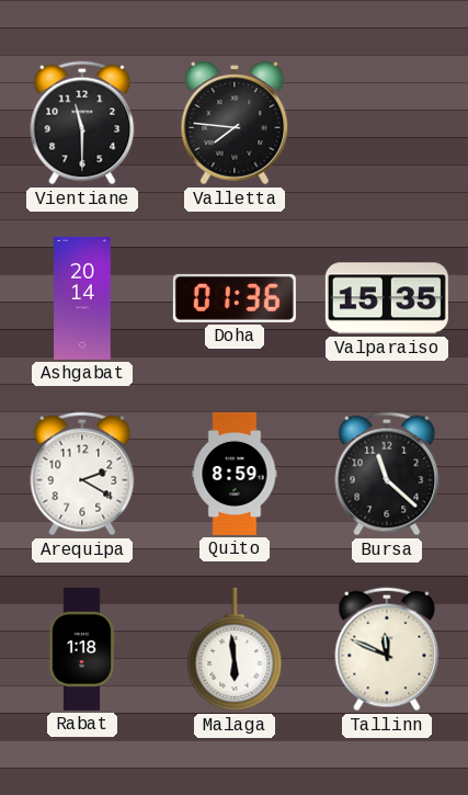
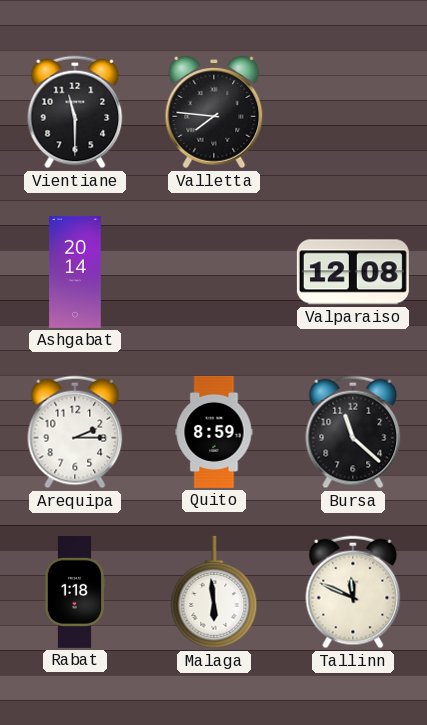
Doha: 01:36 -> none
Valparaiso: 15:35 -> 12:08
Arequipa: 2:20 -> 2:15
